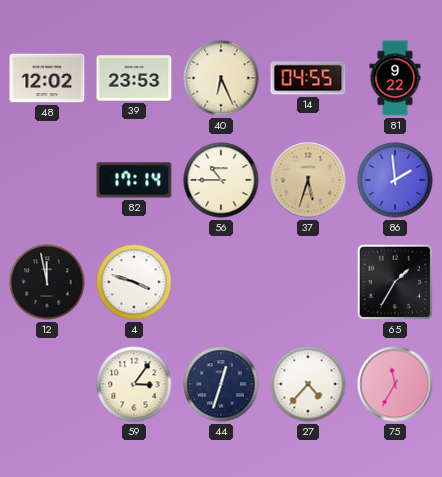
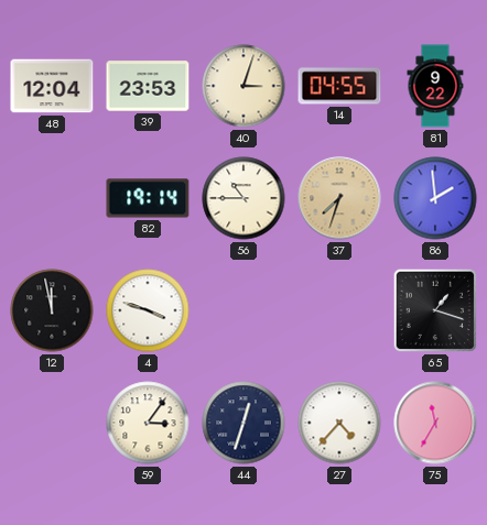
48: 12:02 -> 12:04
40: 6:26 -> 3:03
82: 17:14 -> 19:14
37: 5:33 -> 7:33
65: 1:35 -> 1:18
